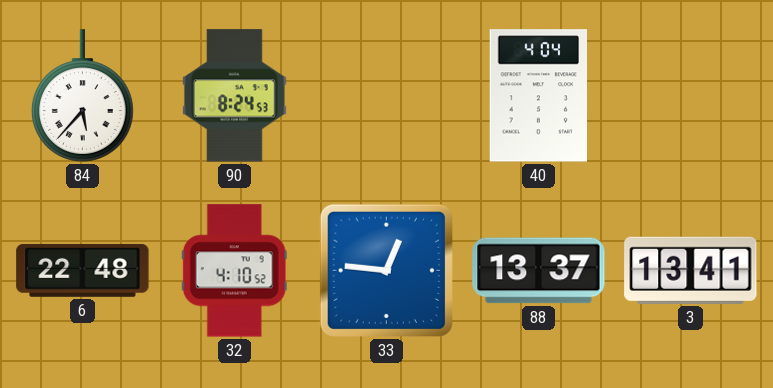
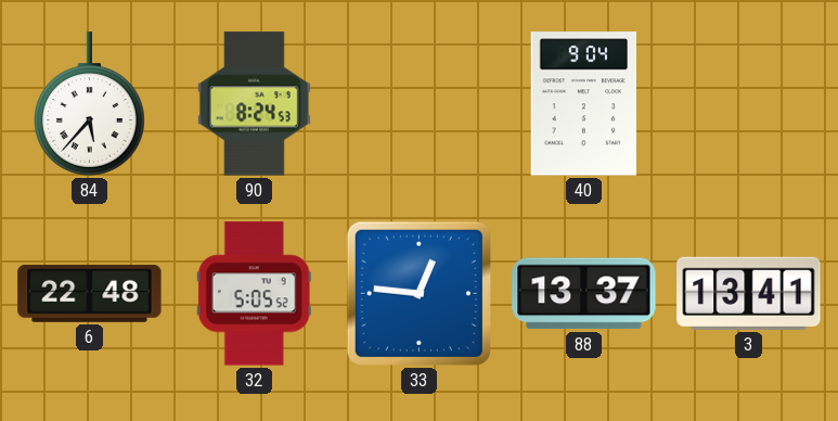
40: 4:04 -> 9:04
32: 4:10 -> 5:05
